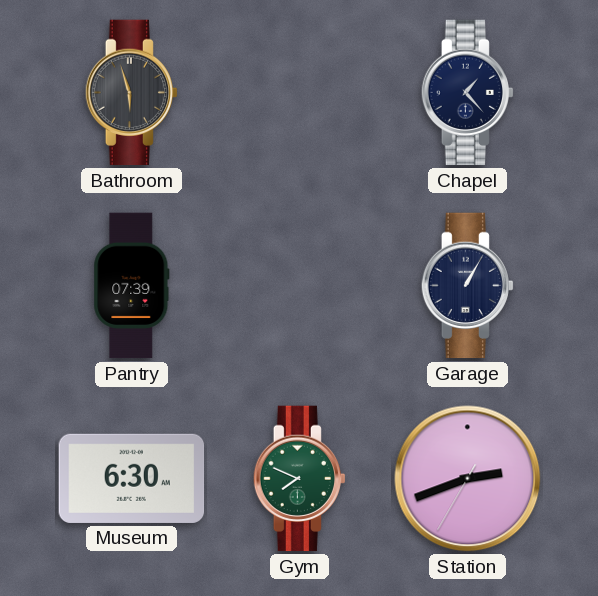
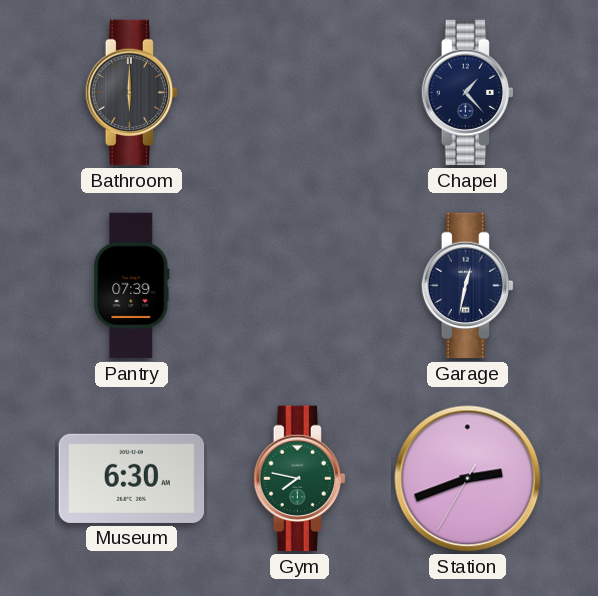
Bathroom: 5:57 -> 6:00
Garage: 1:05 -> 12:32
Gym: 7:49 -> 7:47
